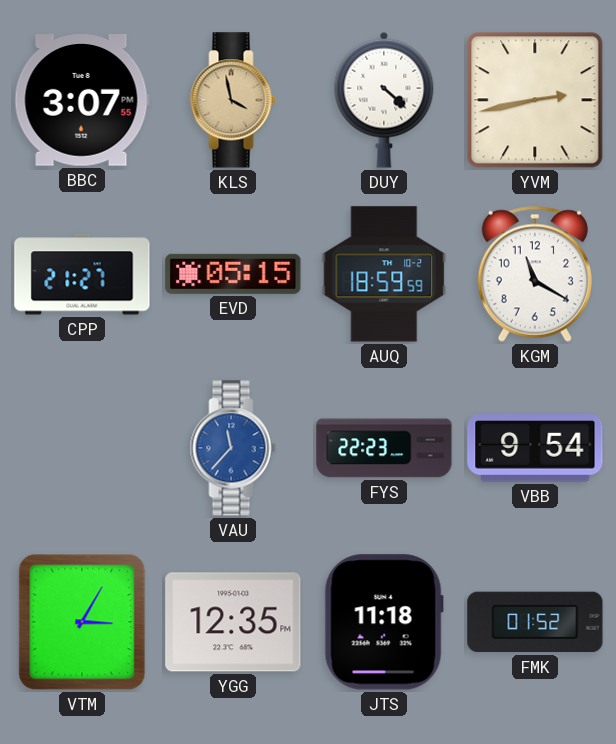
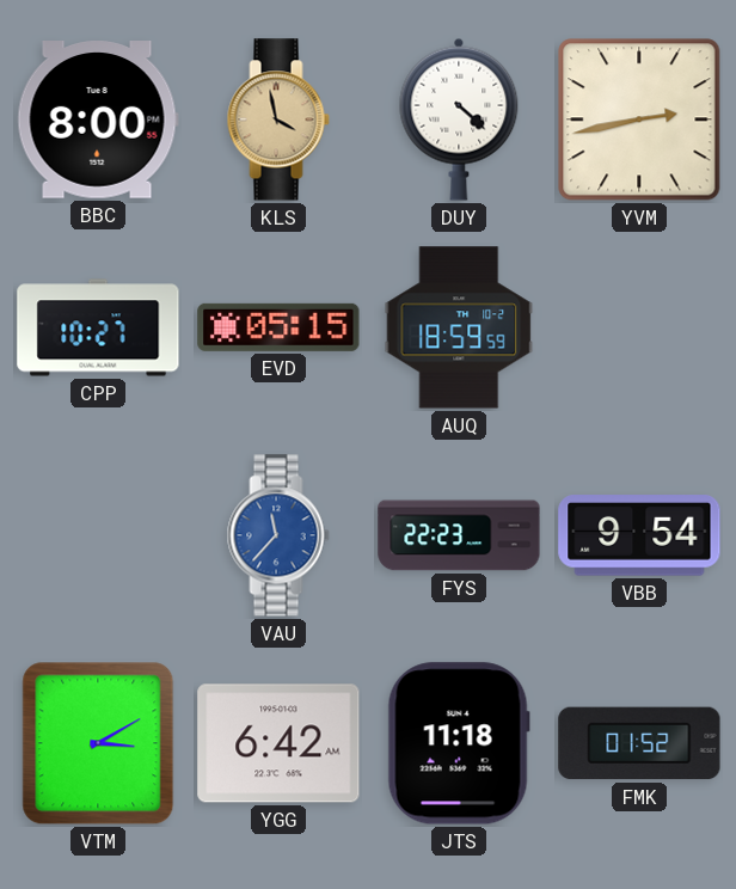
BBC: 3:07 -> 8:00
CPP: 21:27 -> 10:27
KGM: 11:20 -> none
VTM: 3:05 -> 3:10
YGG: 12:35 -> 6:42
